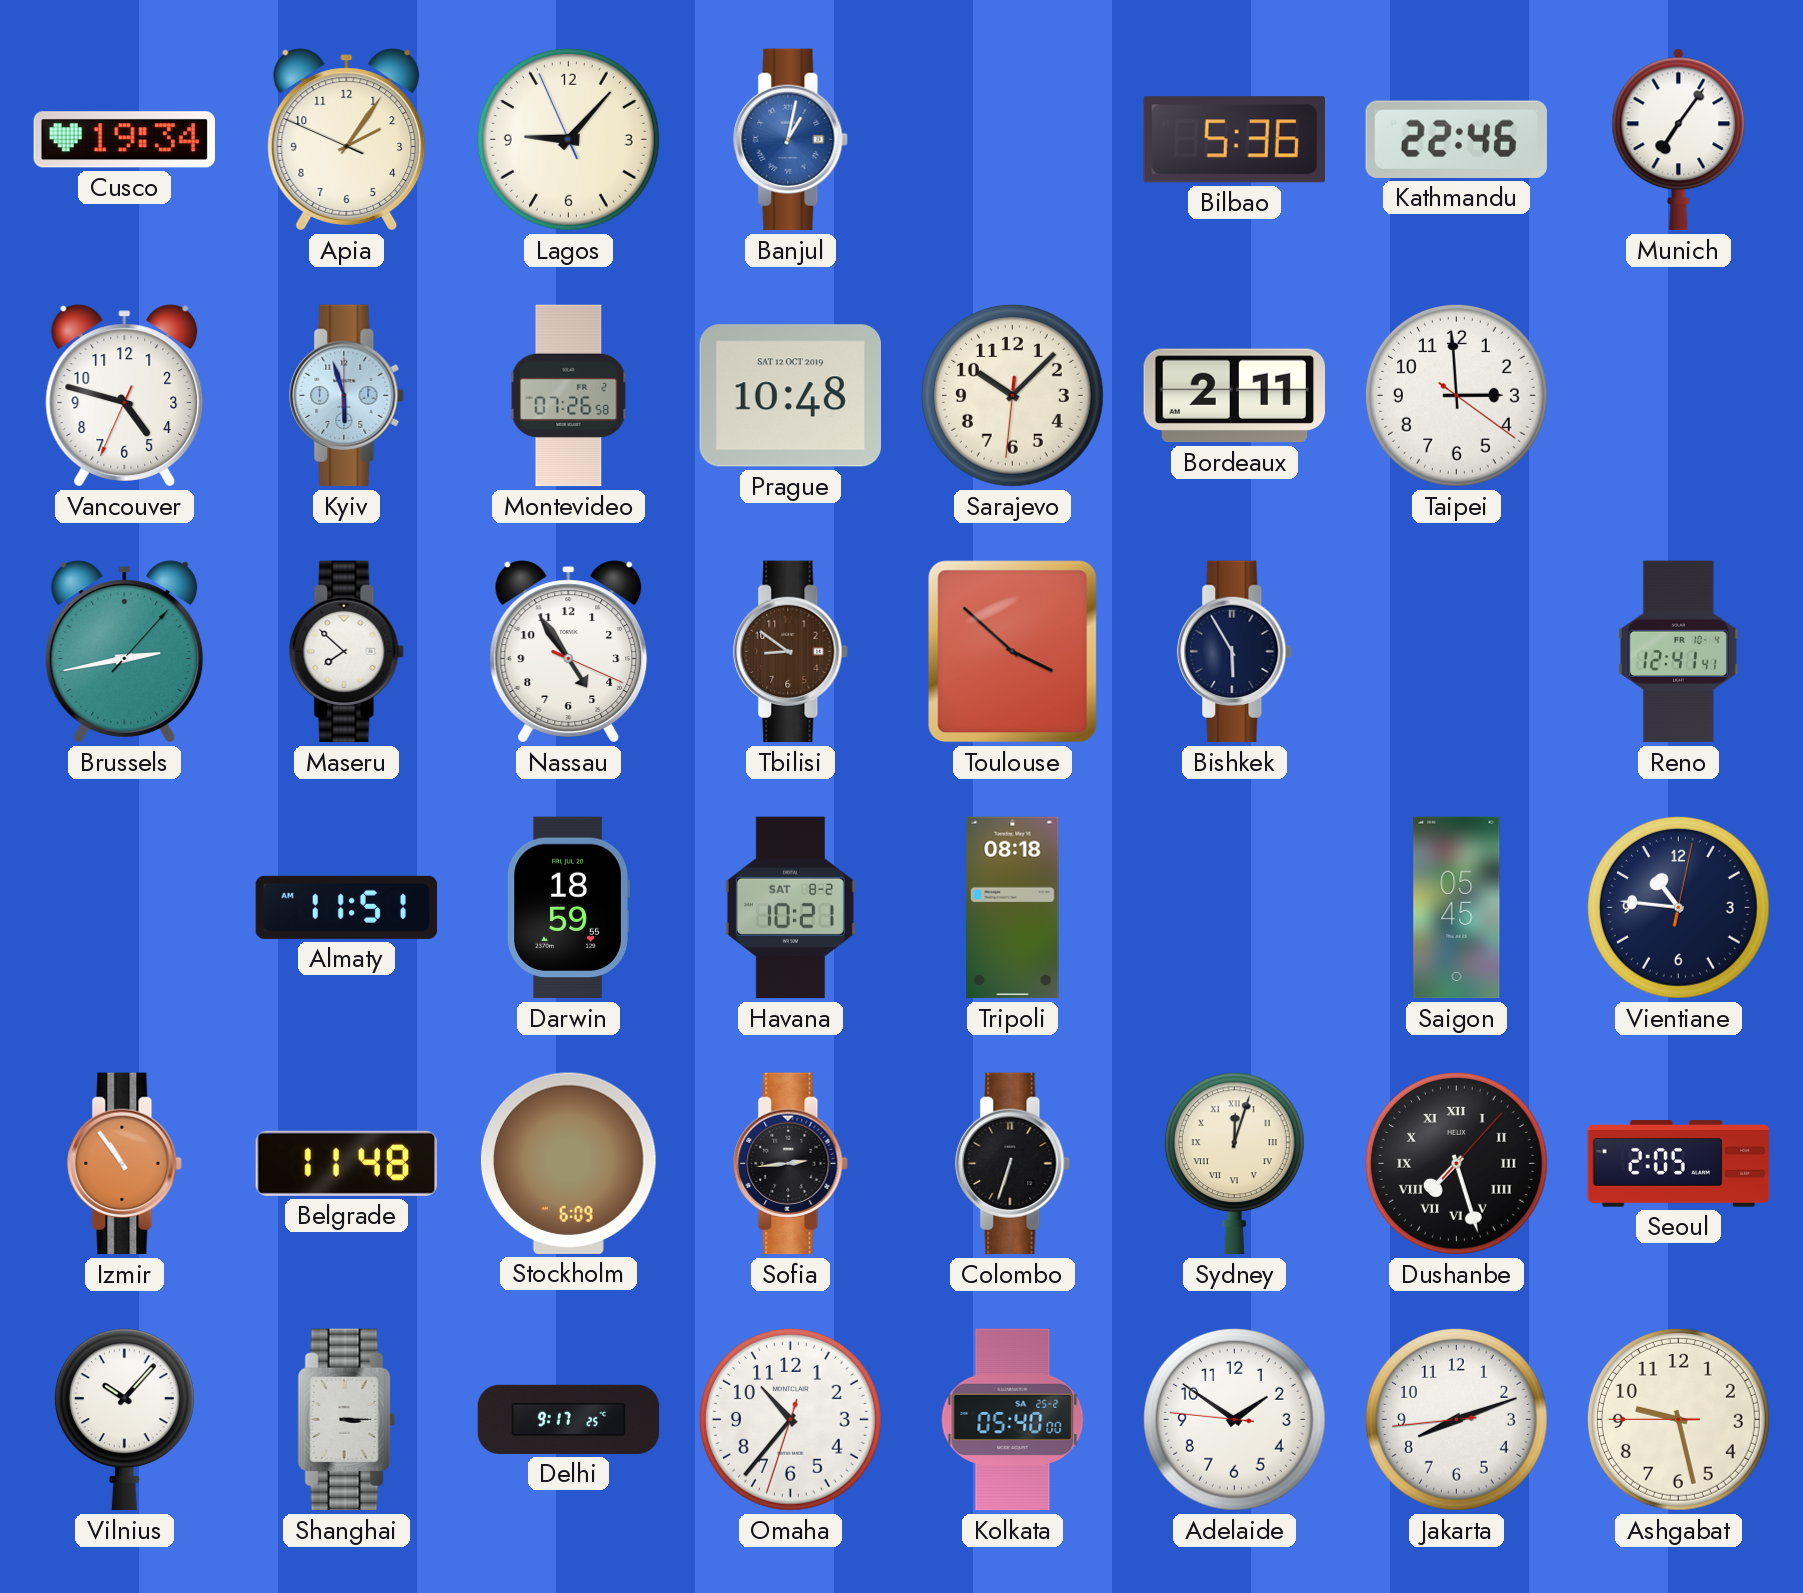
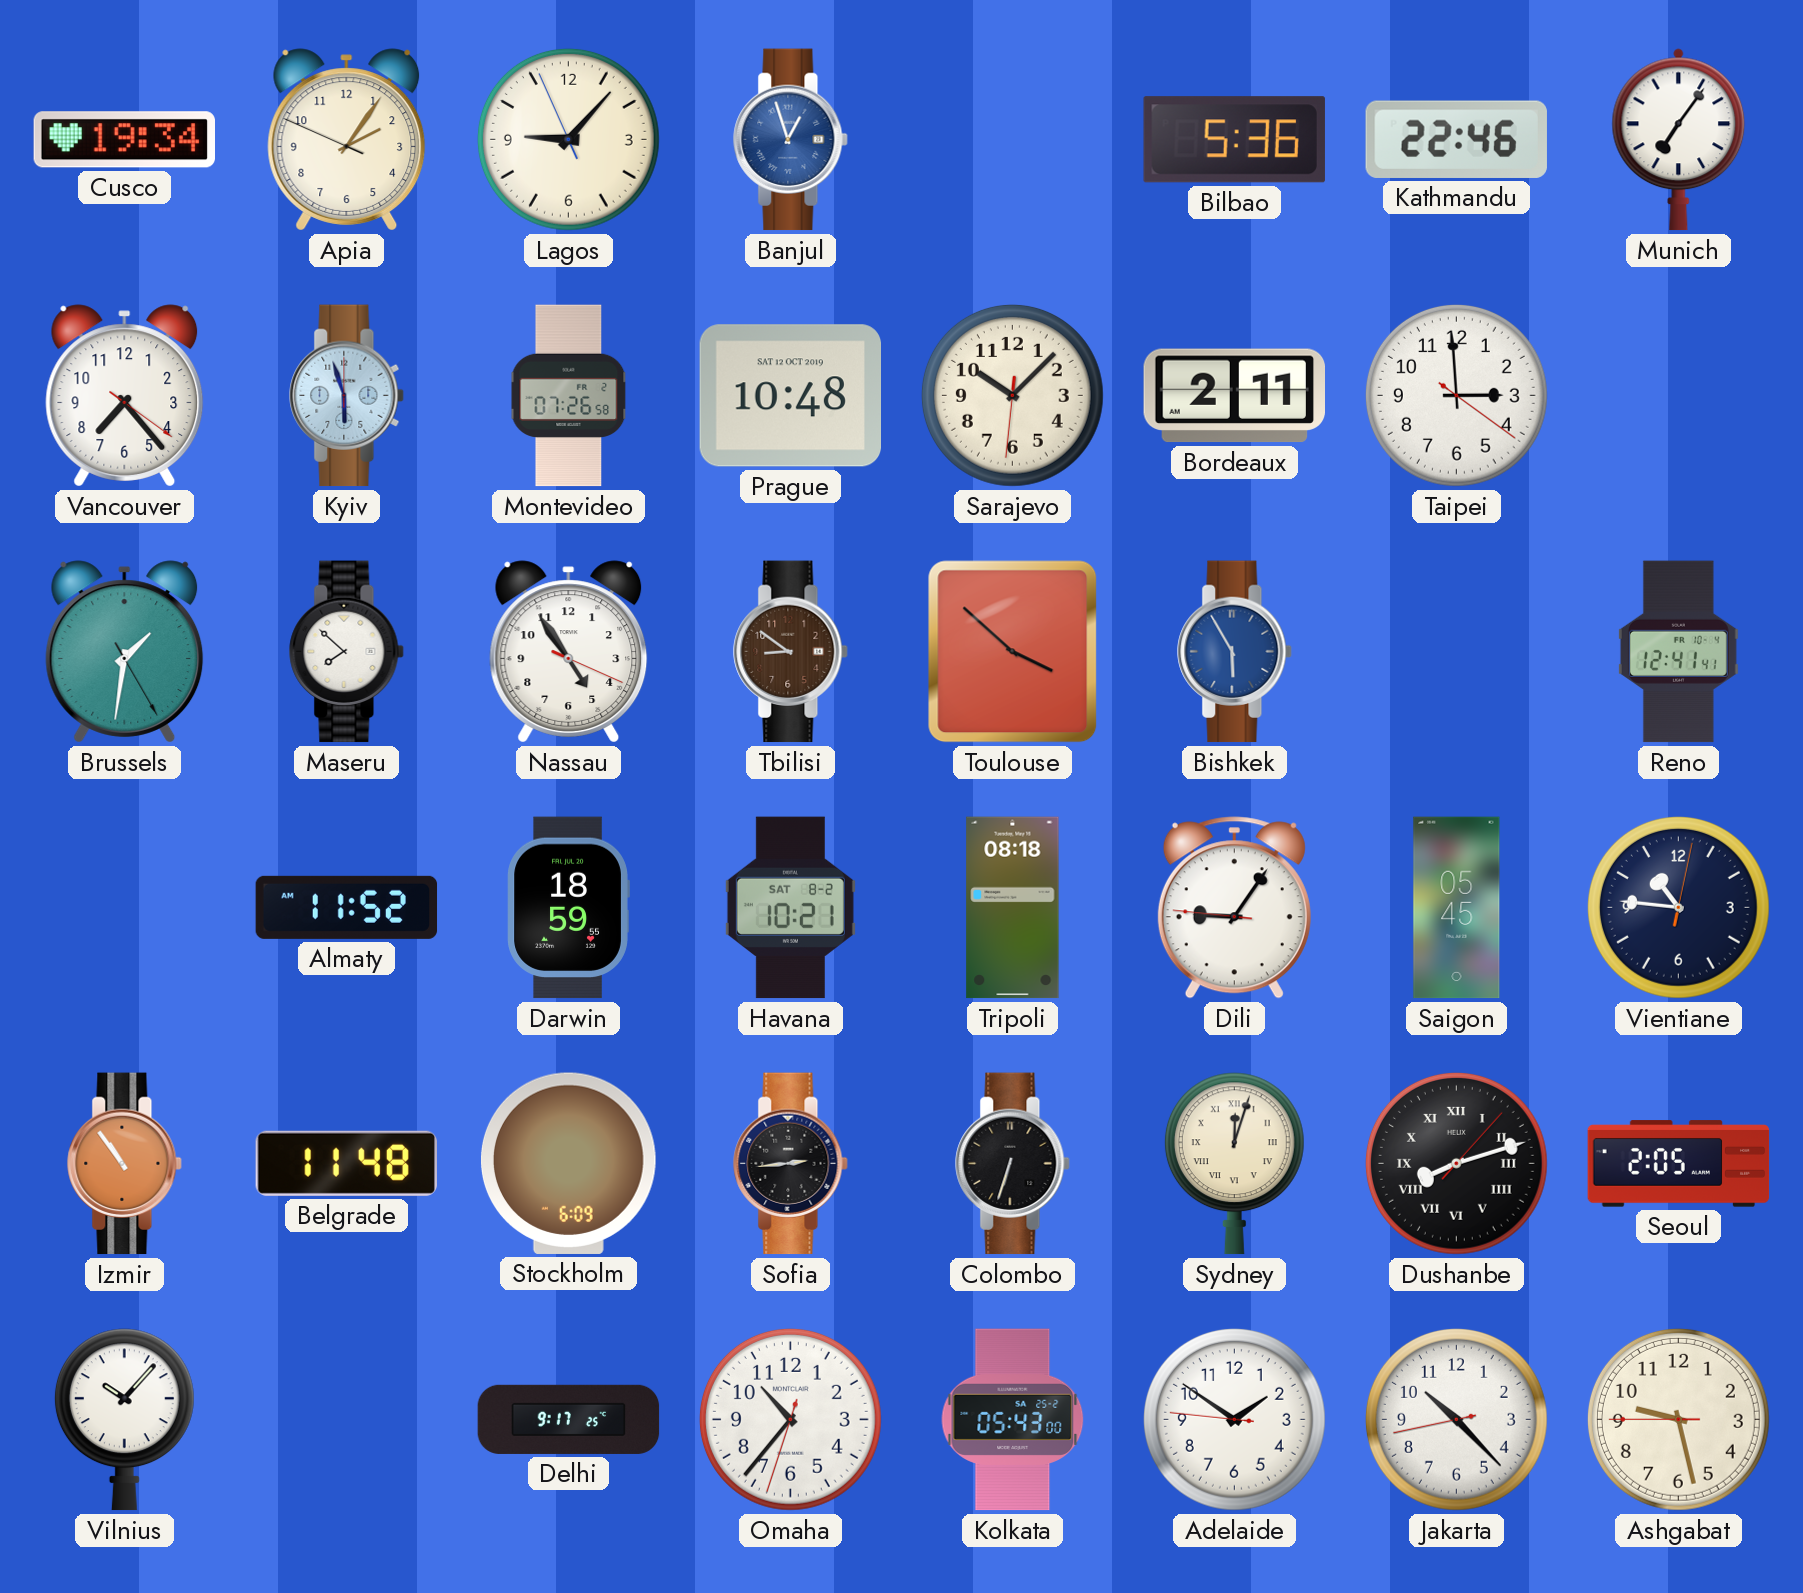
Banjul: 1:02 -> 12:57
Vancouver: 4:47 -> 7:23
Brussels: 2:43 -> 1:31
Bishkek dial: navy -> blue
Almaty: 11:51 -> 11:52
Dili: none -> 9:05
Dushanbe: 7:27 -> 8:12
Shanghai: 3:15 -> none
Kolkata: 05:40 -> 05:43
Jakarta: 8:11 -> 10:22
